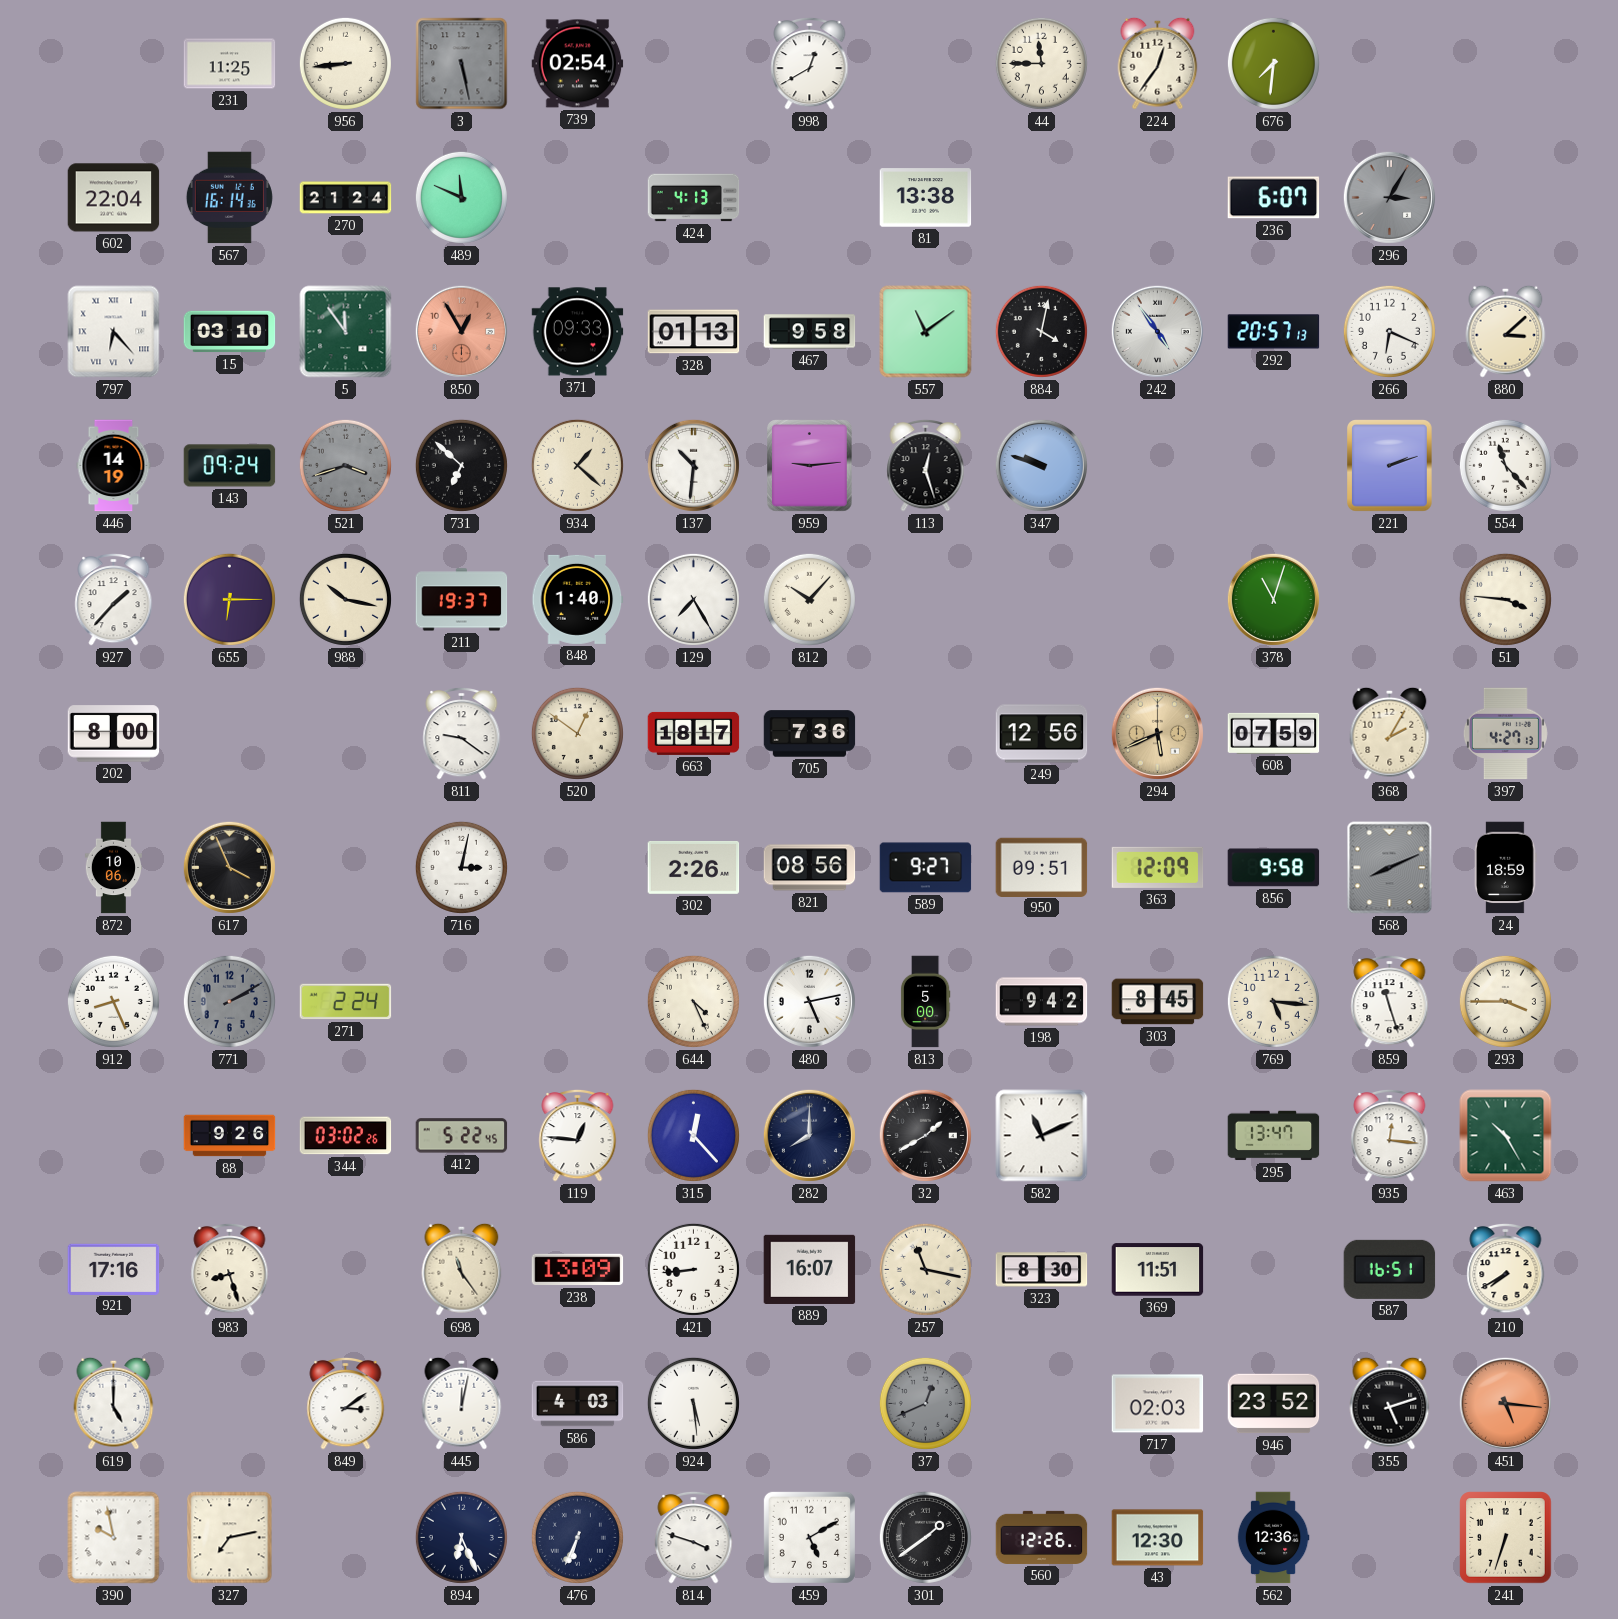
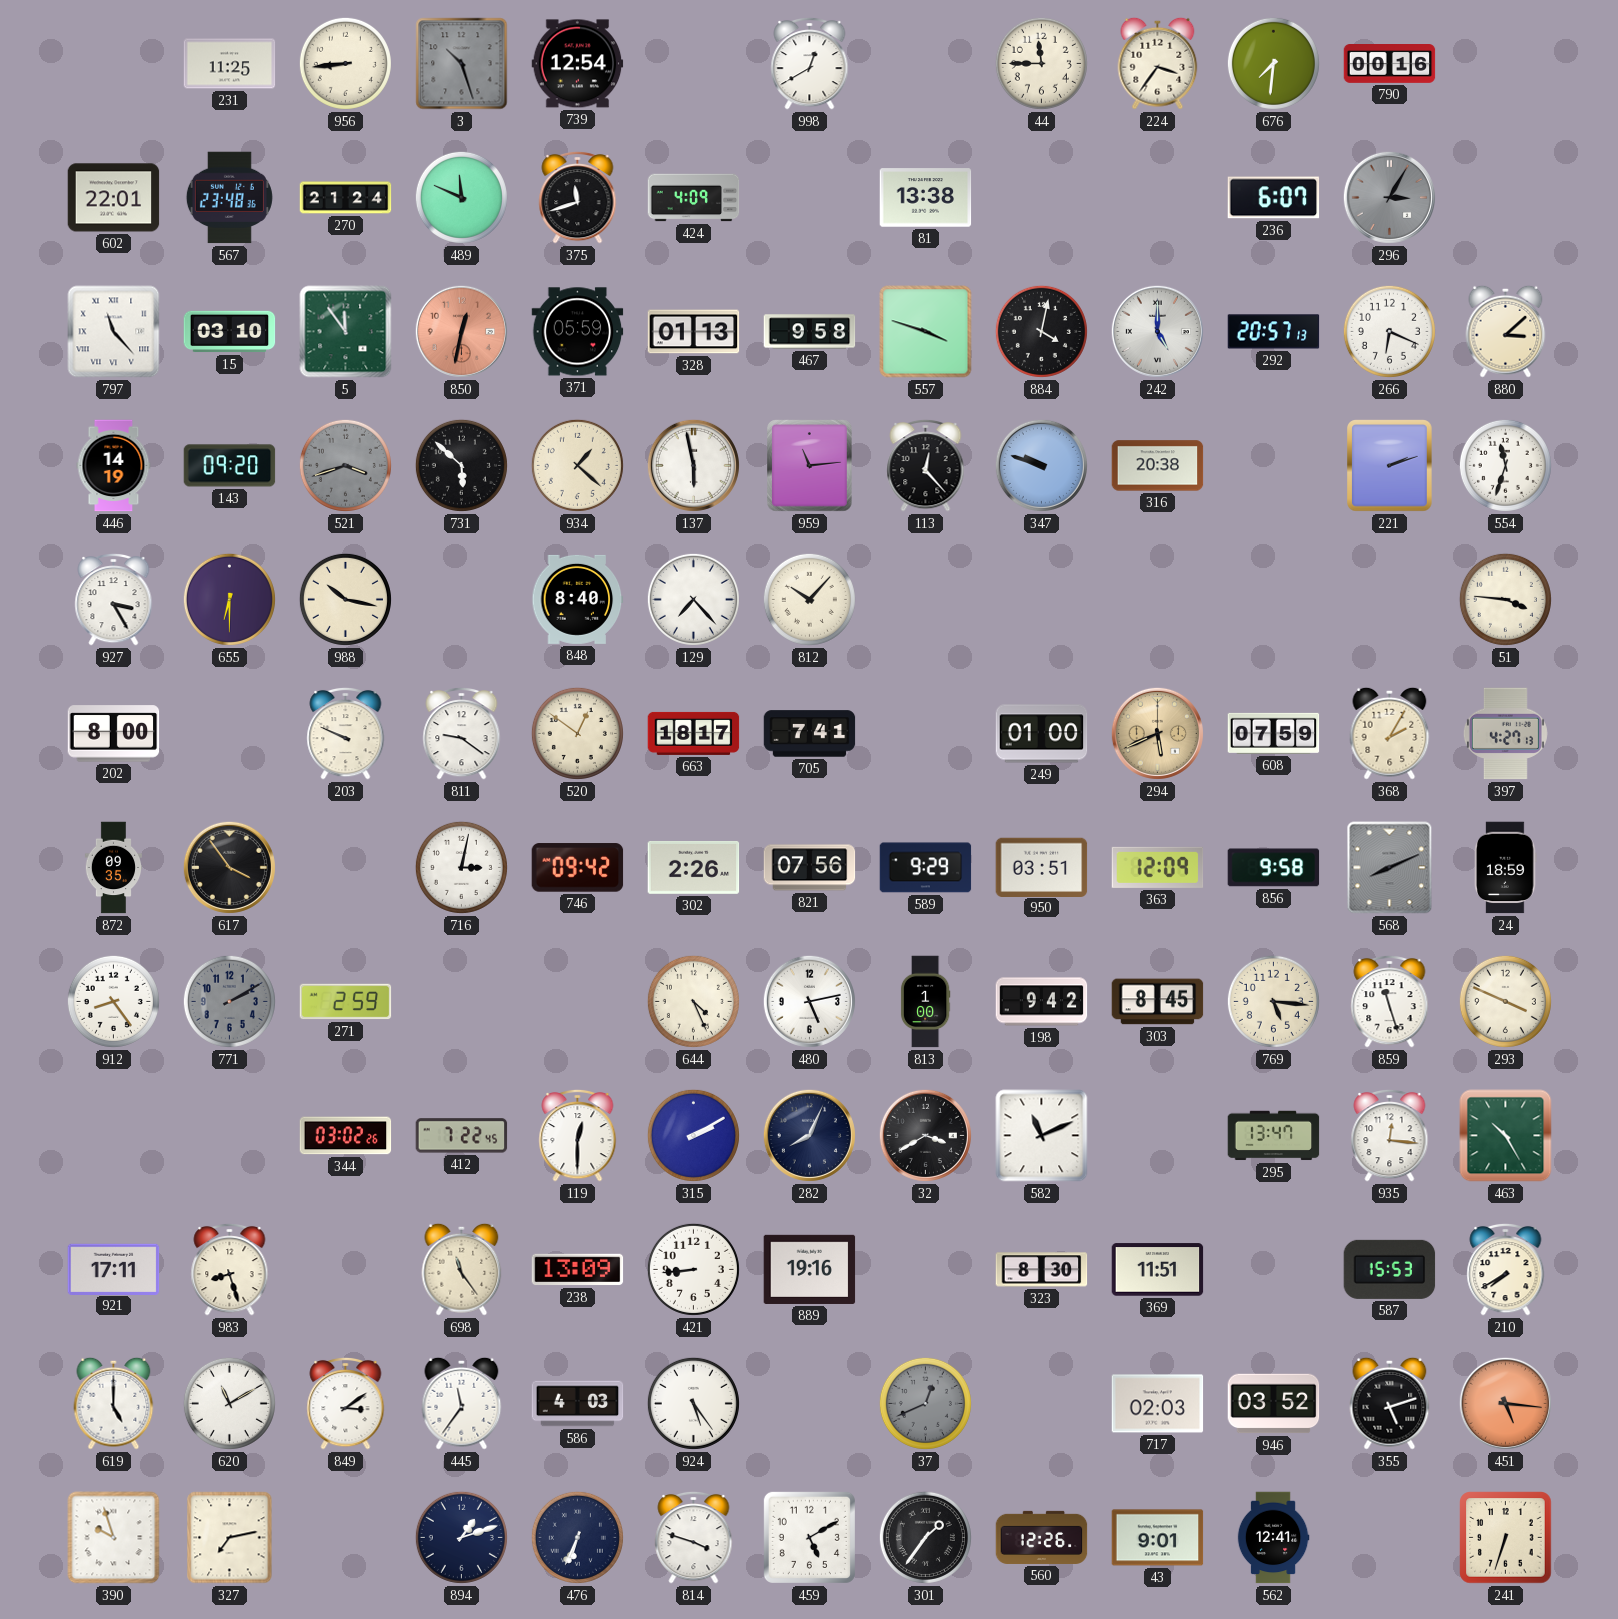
3: 5:28 -> 10:27
739: 02:54 -> 12:54
224: 12:36 -> 3:36
790: none -> 00:16
602: 22:04 -> 22:01
567: 16:14 -> 23:48
375: none -> 11:42
424: 4:13 -> 4:09
797: 6:23 -> 11:23
850: 12:55 -> 12:32
371: 09:33 -> 05:59
557: 11:09 -> 3:48
242: 4:54 -> 5:00
143: 09:24 -> 09:20
731: 6:52 -> 5:52
137: 10:31 -> 5:58
959: 9:14 -> 11:14
113: 12:27 -> 12:23
316: none -> 20:38
554: 11:23 -> 11:33
927: 1:37 -> 3:25
655: 6:15 -> 6:30
211: 19:37 -> none
848: 1:40 -> 8:40
129: 7:25 -> 7:23
378: 11:03 -> none
203: none -> 9:49
705: 7:36 -> 7:41
249: 12:56 -> 01:00
872: 10:06 -> 09:35
617: 3:56 -> 3:54
746: none -> 09:42
821: 08:56 -> 07:56
589: 9:27 -> 9:29
950: 09:51 -> 03:51
912: 8:26 -> 8:24
271: 2:24 -> 2:59
813: 5:00 -> 1:00
293: 3:45 -> 3:49
88: 9:26 -> none
412: 5:22 -> 7:22
119: 12:46 -> 12:30
315: 12:23 -> 2:10
282: 8:00 -> 8:04
32: 1:40 -> 3:40
921: 17:16 -> 17:11
889: 16:07 -> 19:16
257: 11:17 -> none
587: 16:51 -> 15:53
620: none -> 11:10
445: 12:02 -> 11:36
924: 5:29 -> 5:24
946: 23:52 -> 03:52
390: 9:58 -> 9:57
894: 6:26 -> 1:12
301: 1:39 -> 1:36
43: 12:30 -> 9:01
562: 12:36 -> 12:41
